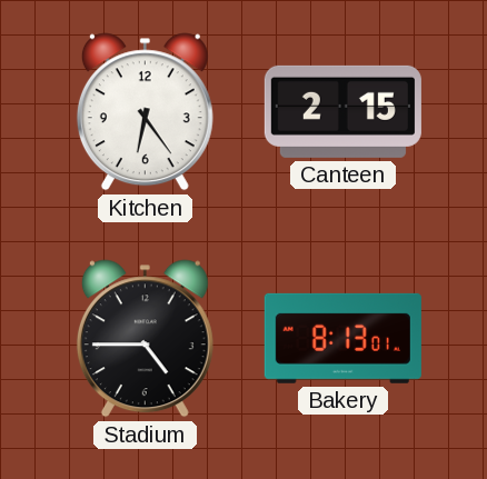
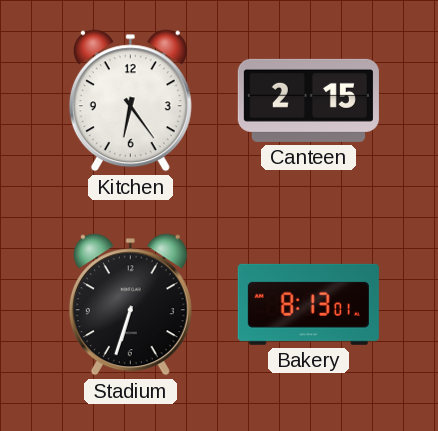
Stadium: 4:45 -> 6:33
